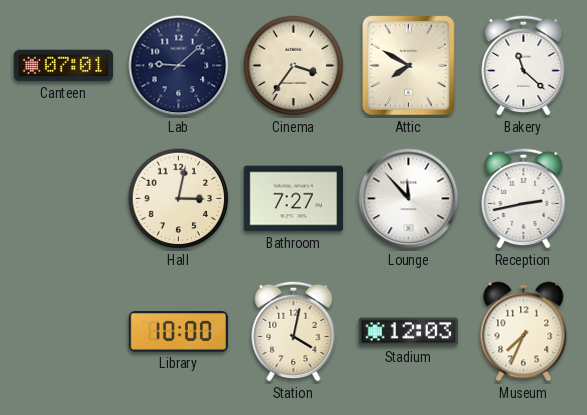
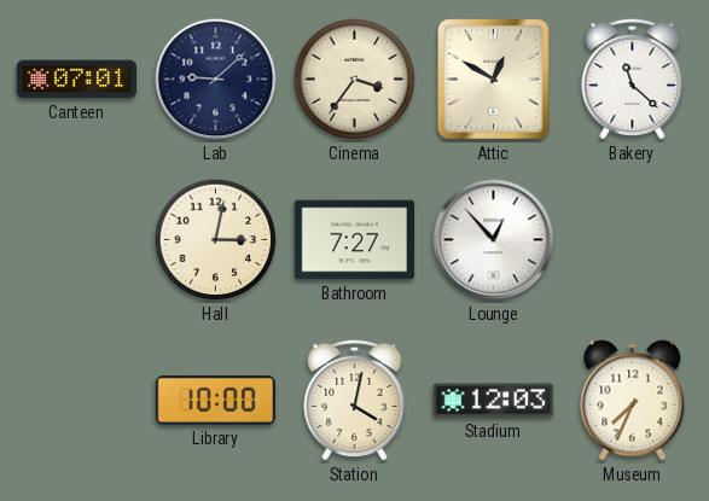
Attic: 7:50 -> 12:50
Lounge: 11:53 -> 12:53
Reception: 2:43 -> none
